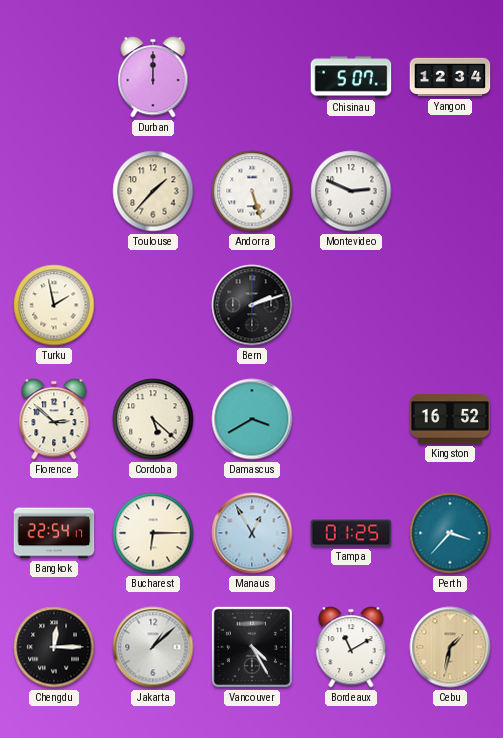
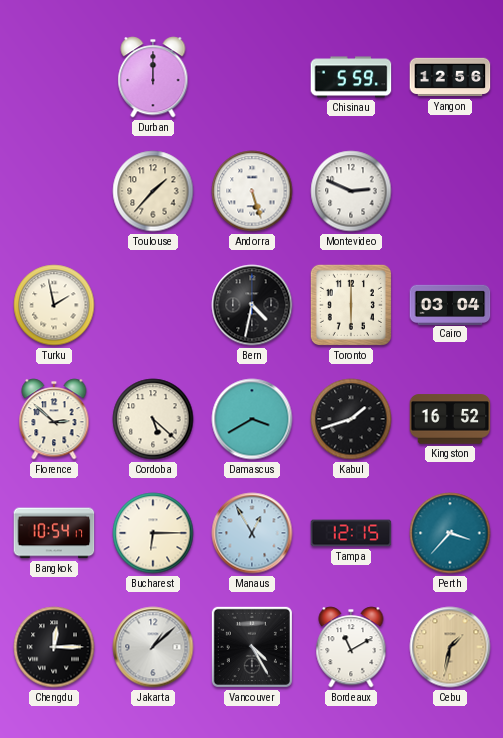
Chisinau: 5:07 -> 5:59
Yangon: 12:34 -> 12:56
Bern: 2:12 -> 4:32
Toronto: none -> 6:00
Cairo: none -> 03:04
Kabul: none -> 1:42
Bangkok: 22:54 -> 10:54
Tampa: 01:25 -> 12:15
